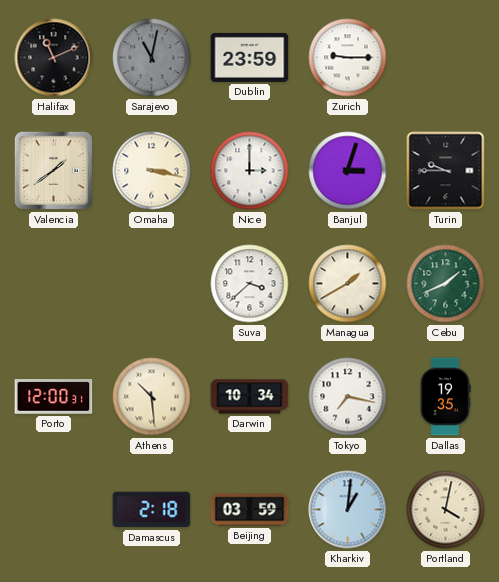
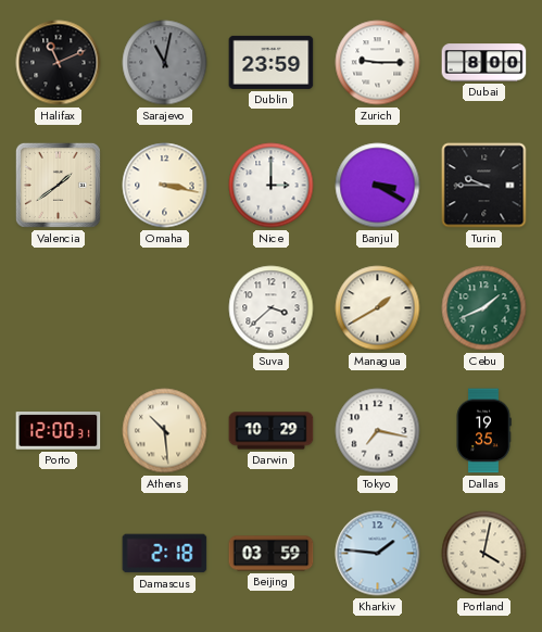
Dubai: none -> 8:00
Banjul: 3:03 -> 3:20
Darwin: 10:34 -> 10:29
Kharkiv: 1:01 -> 1:46
